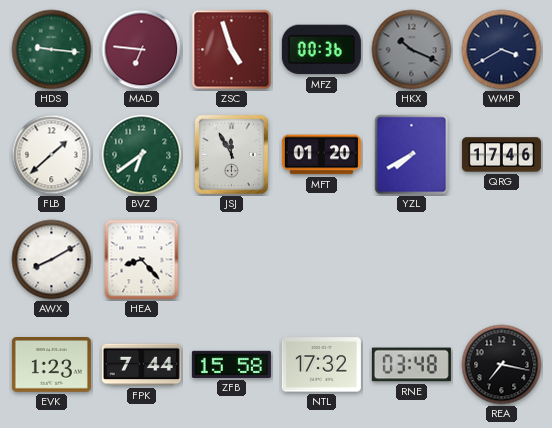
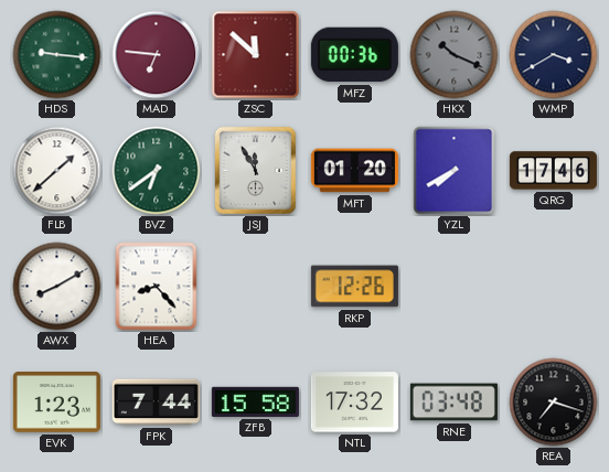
ZSC: 4:57 -> 11:52
RKP: none -> 12:26
REA: 7:17 -> 7:18
